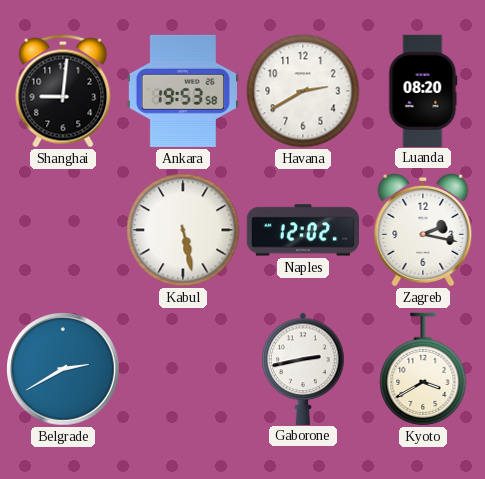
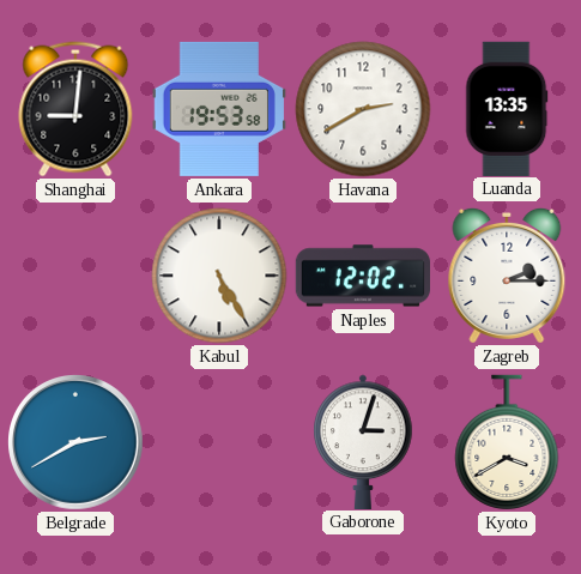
Luanda: 08:20 -> 13:35
Kabul: 5:28 -> 5:25
Zagreb: 2:17 -> 2:15
Gaborone: 2:43 -> 3:03
